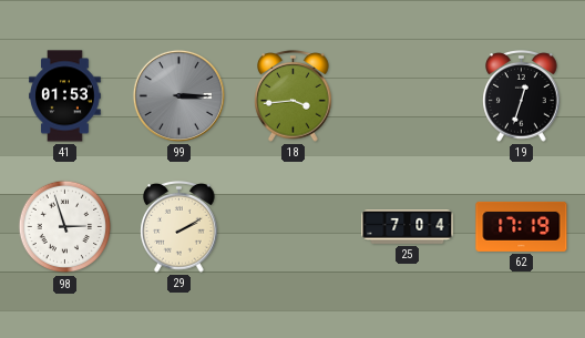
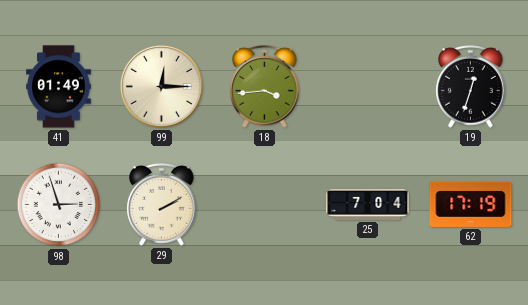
41: 01:53 -> 01:49
99: 3:15 -> 12:15
99 dial: grey -> cream
